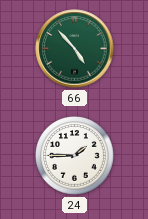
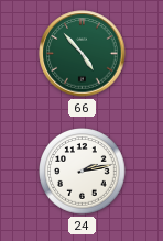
24: 1:45 -> 2:13
